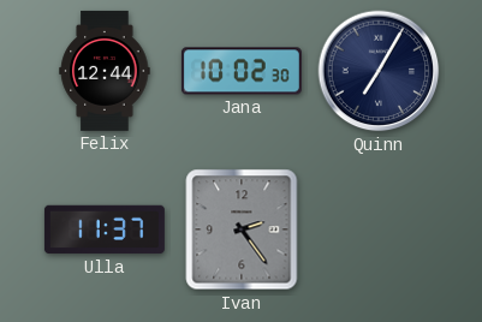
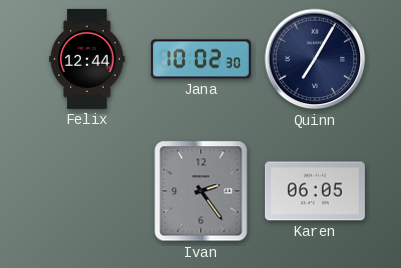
Ulla: 11:37 -> none
Karen: none -> 06:05
